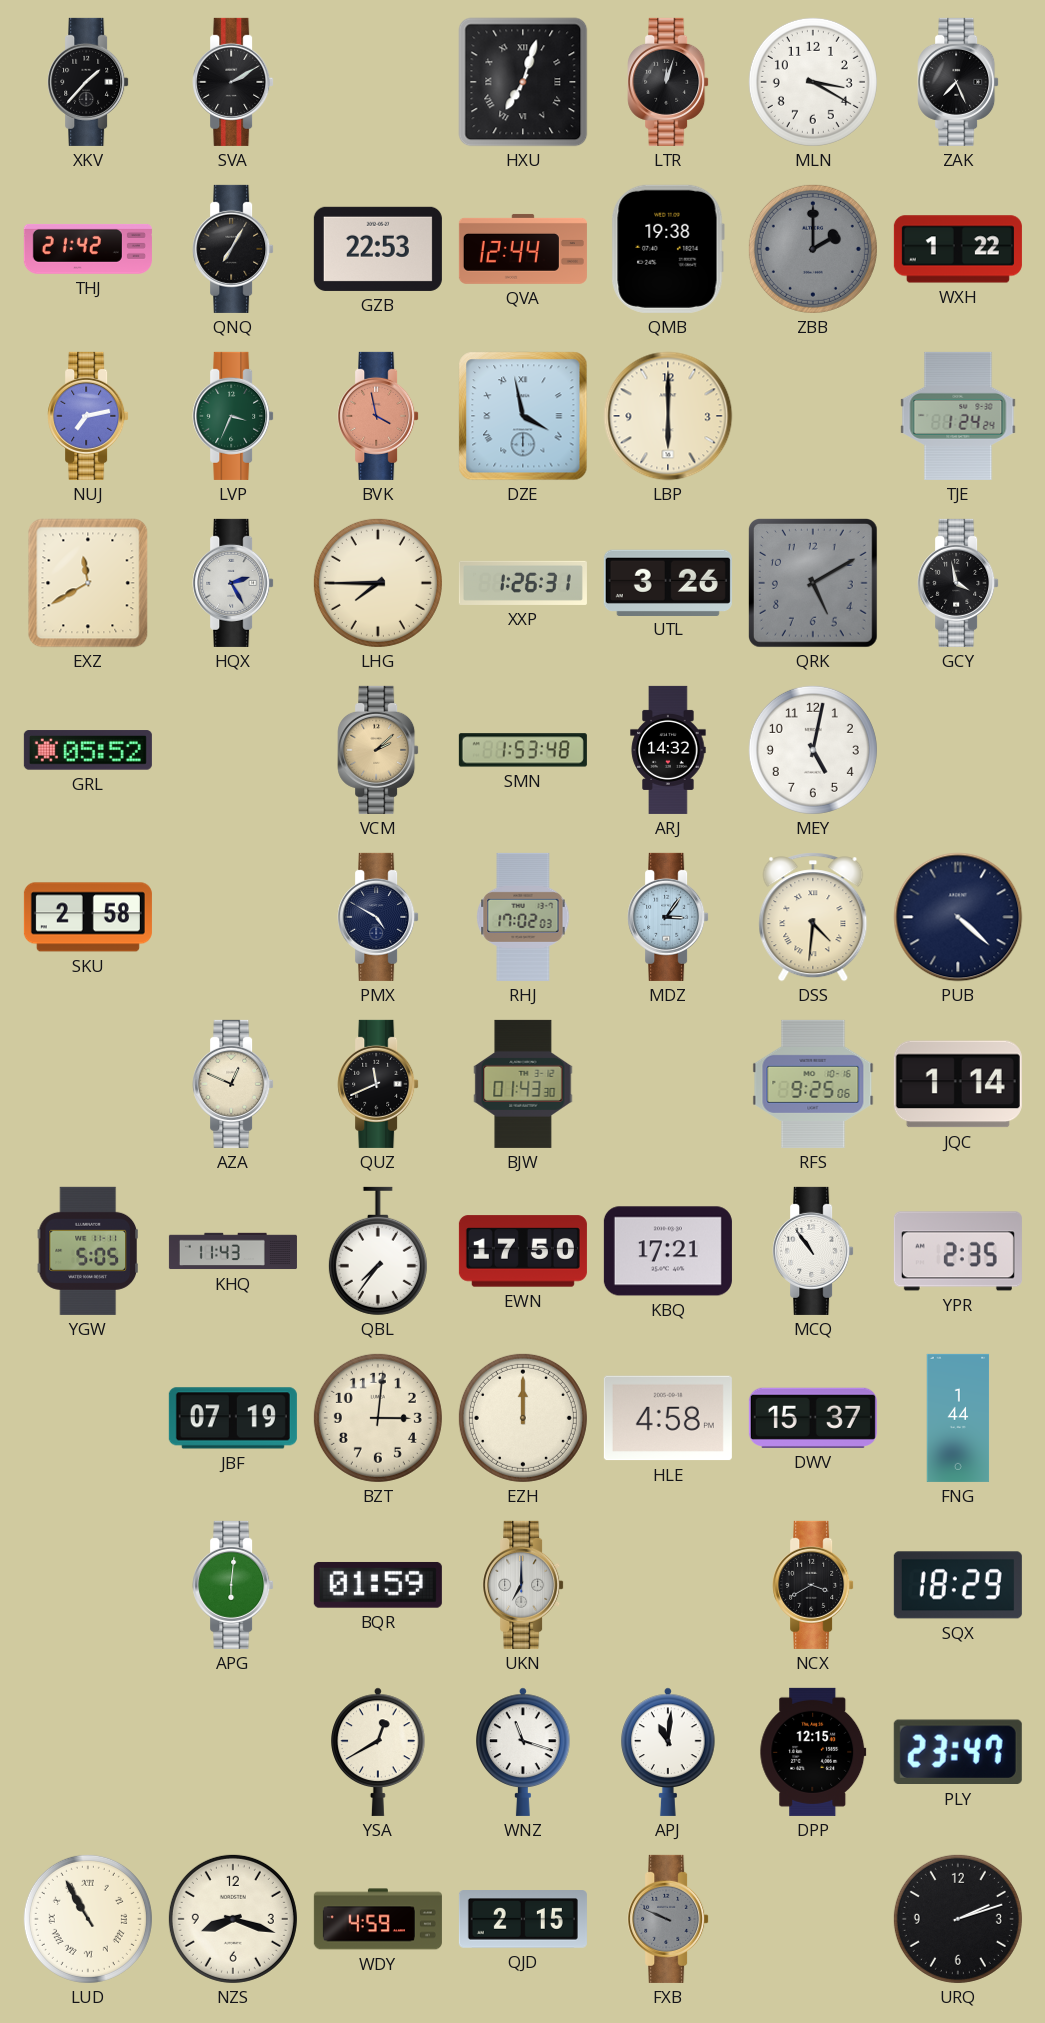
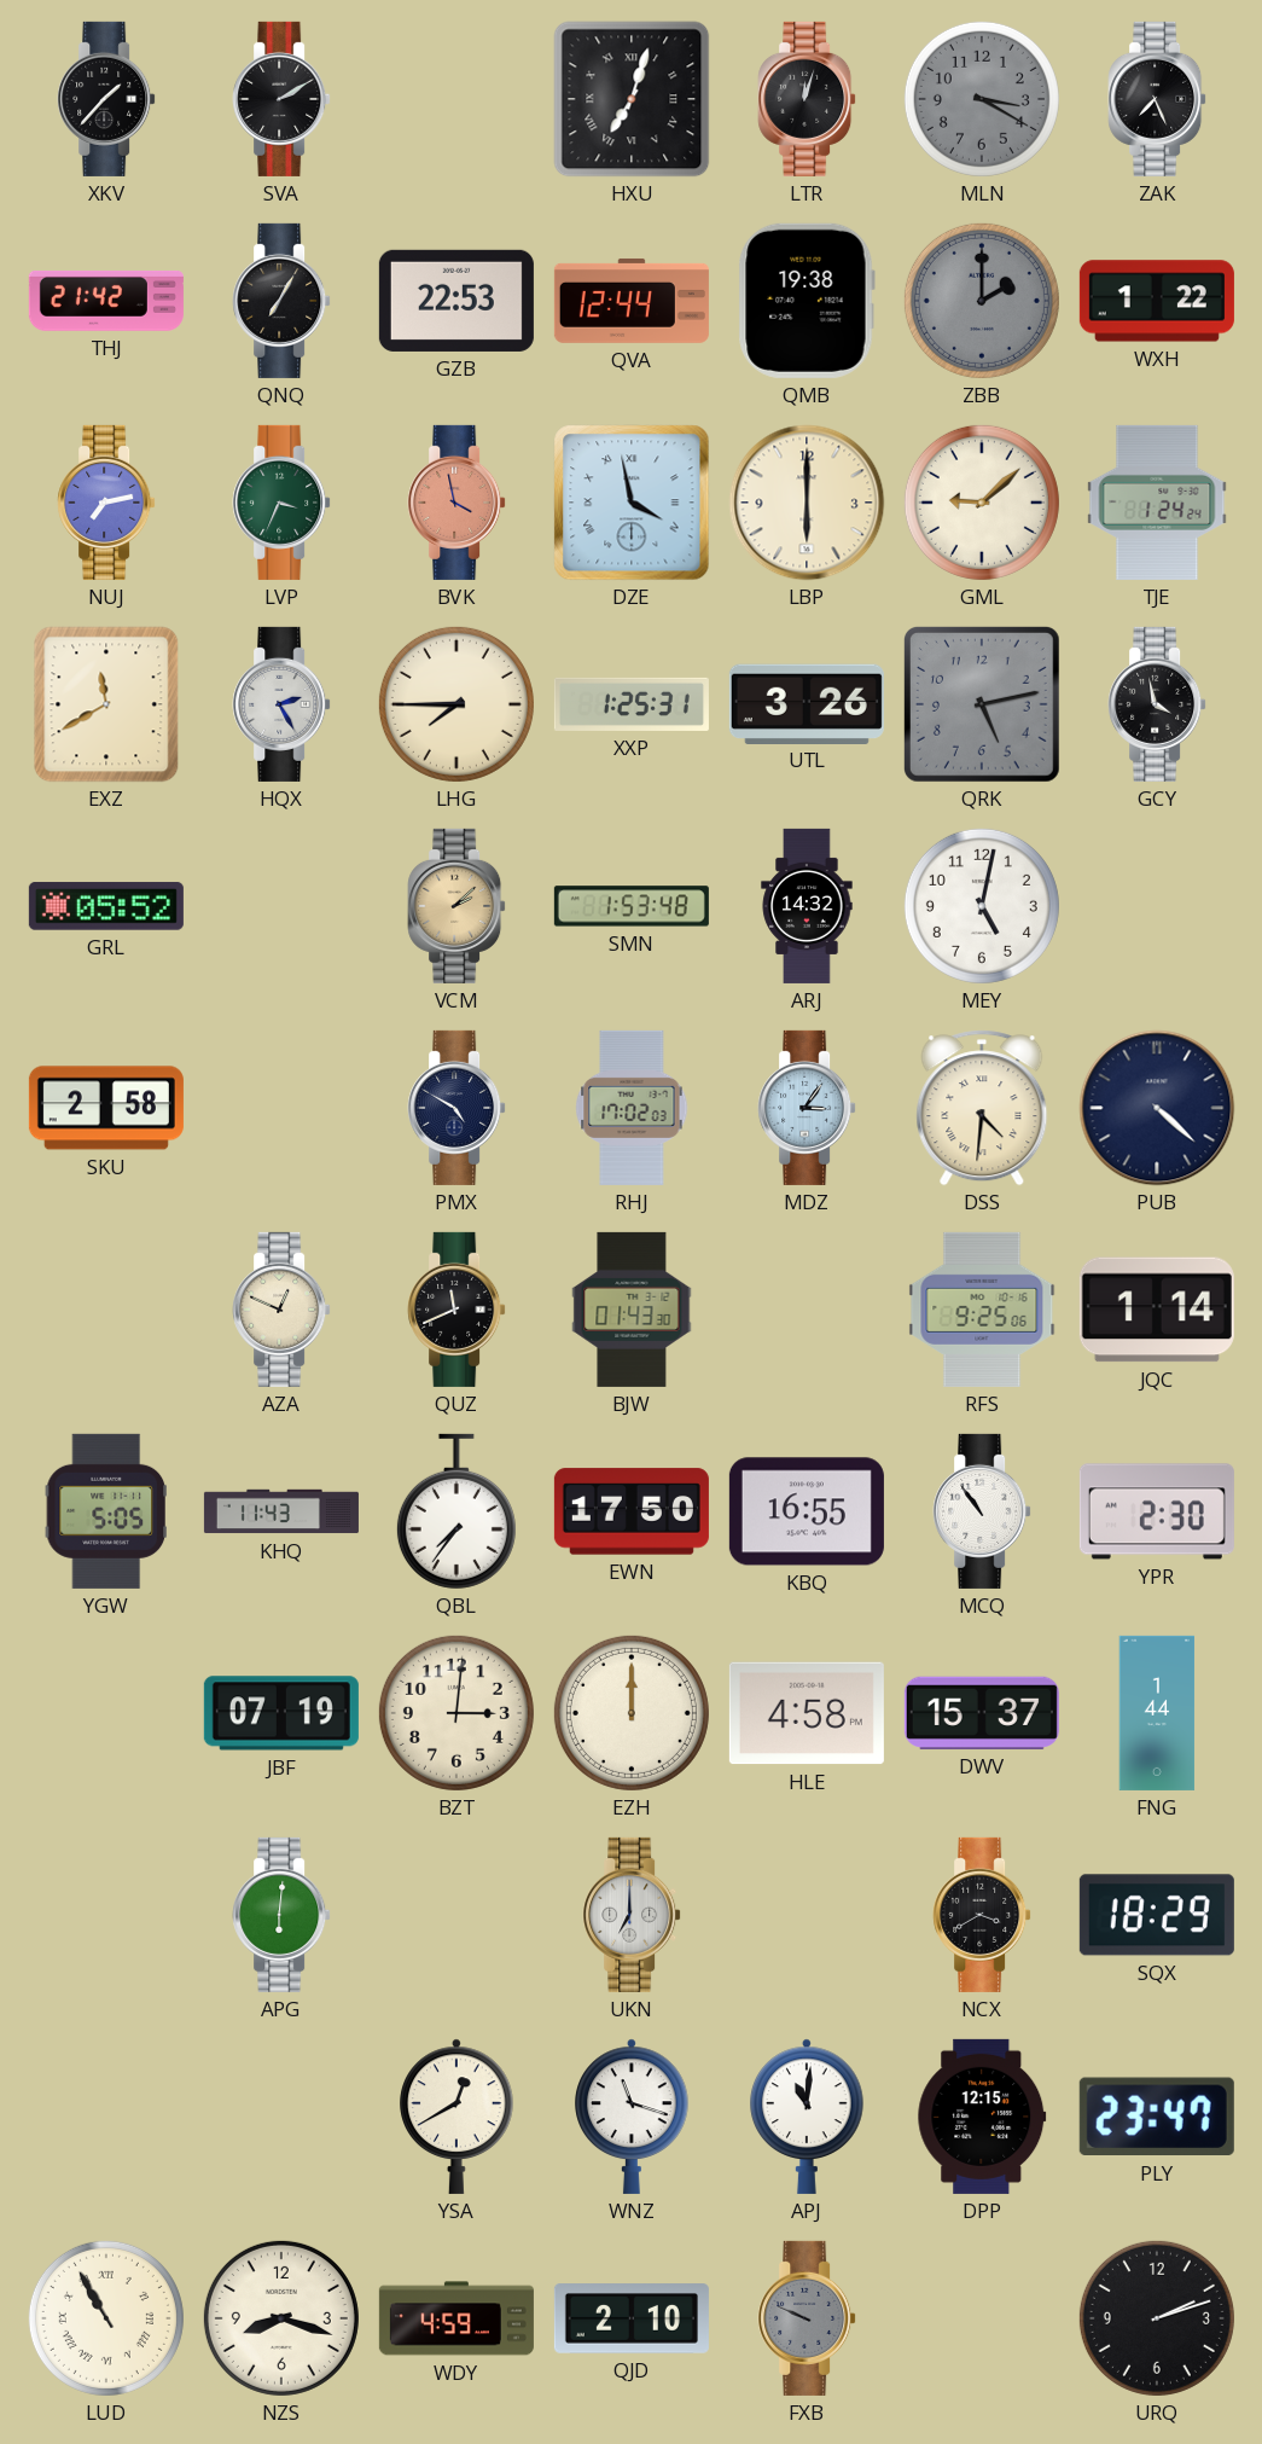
MLN dial: white -> grey
GML: none -> 9:08
XXP: 1:26 -> 1:25
QRK: 5:10 -> 5:13
KBQ: 17:21 -> 16:55
YPR: 2:35 -> 2:30
BQR: 01:59 -> none
QJD: 2:15 -> 2:10
